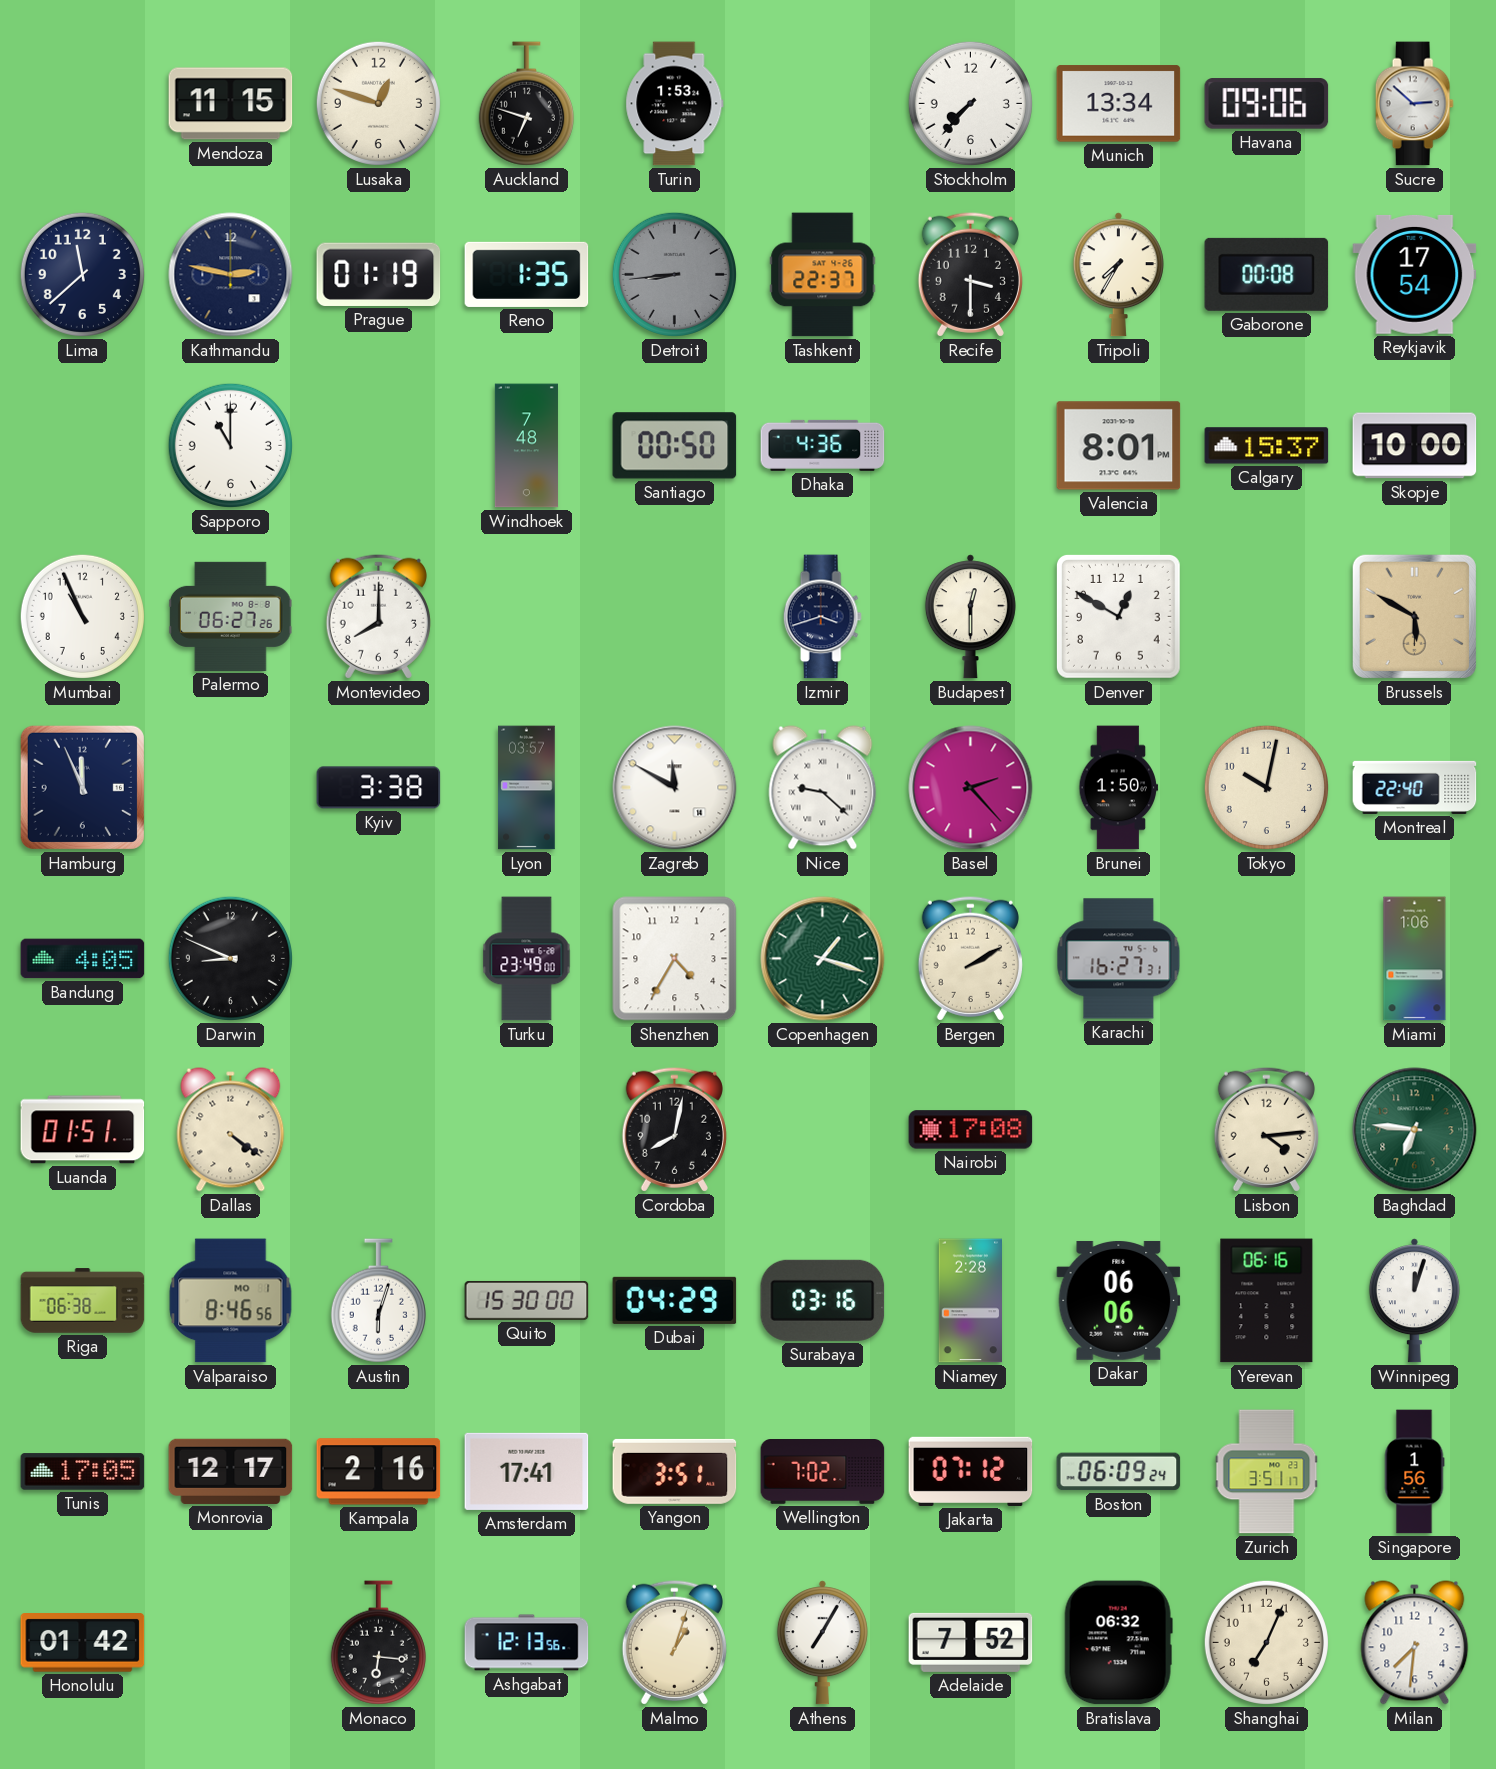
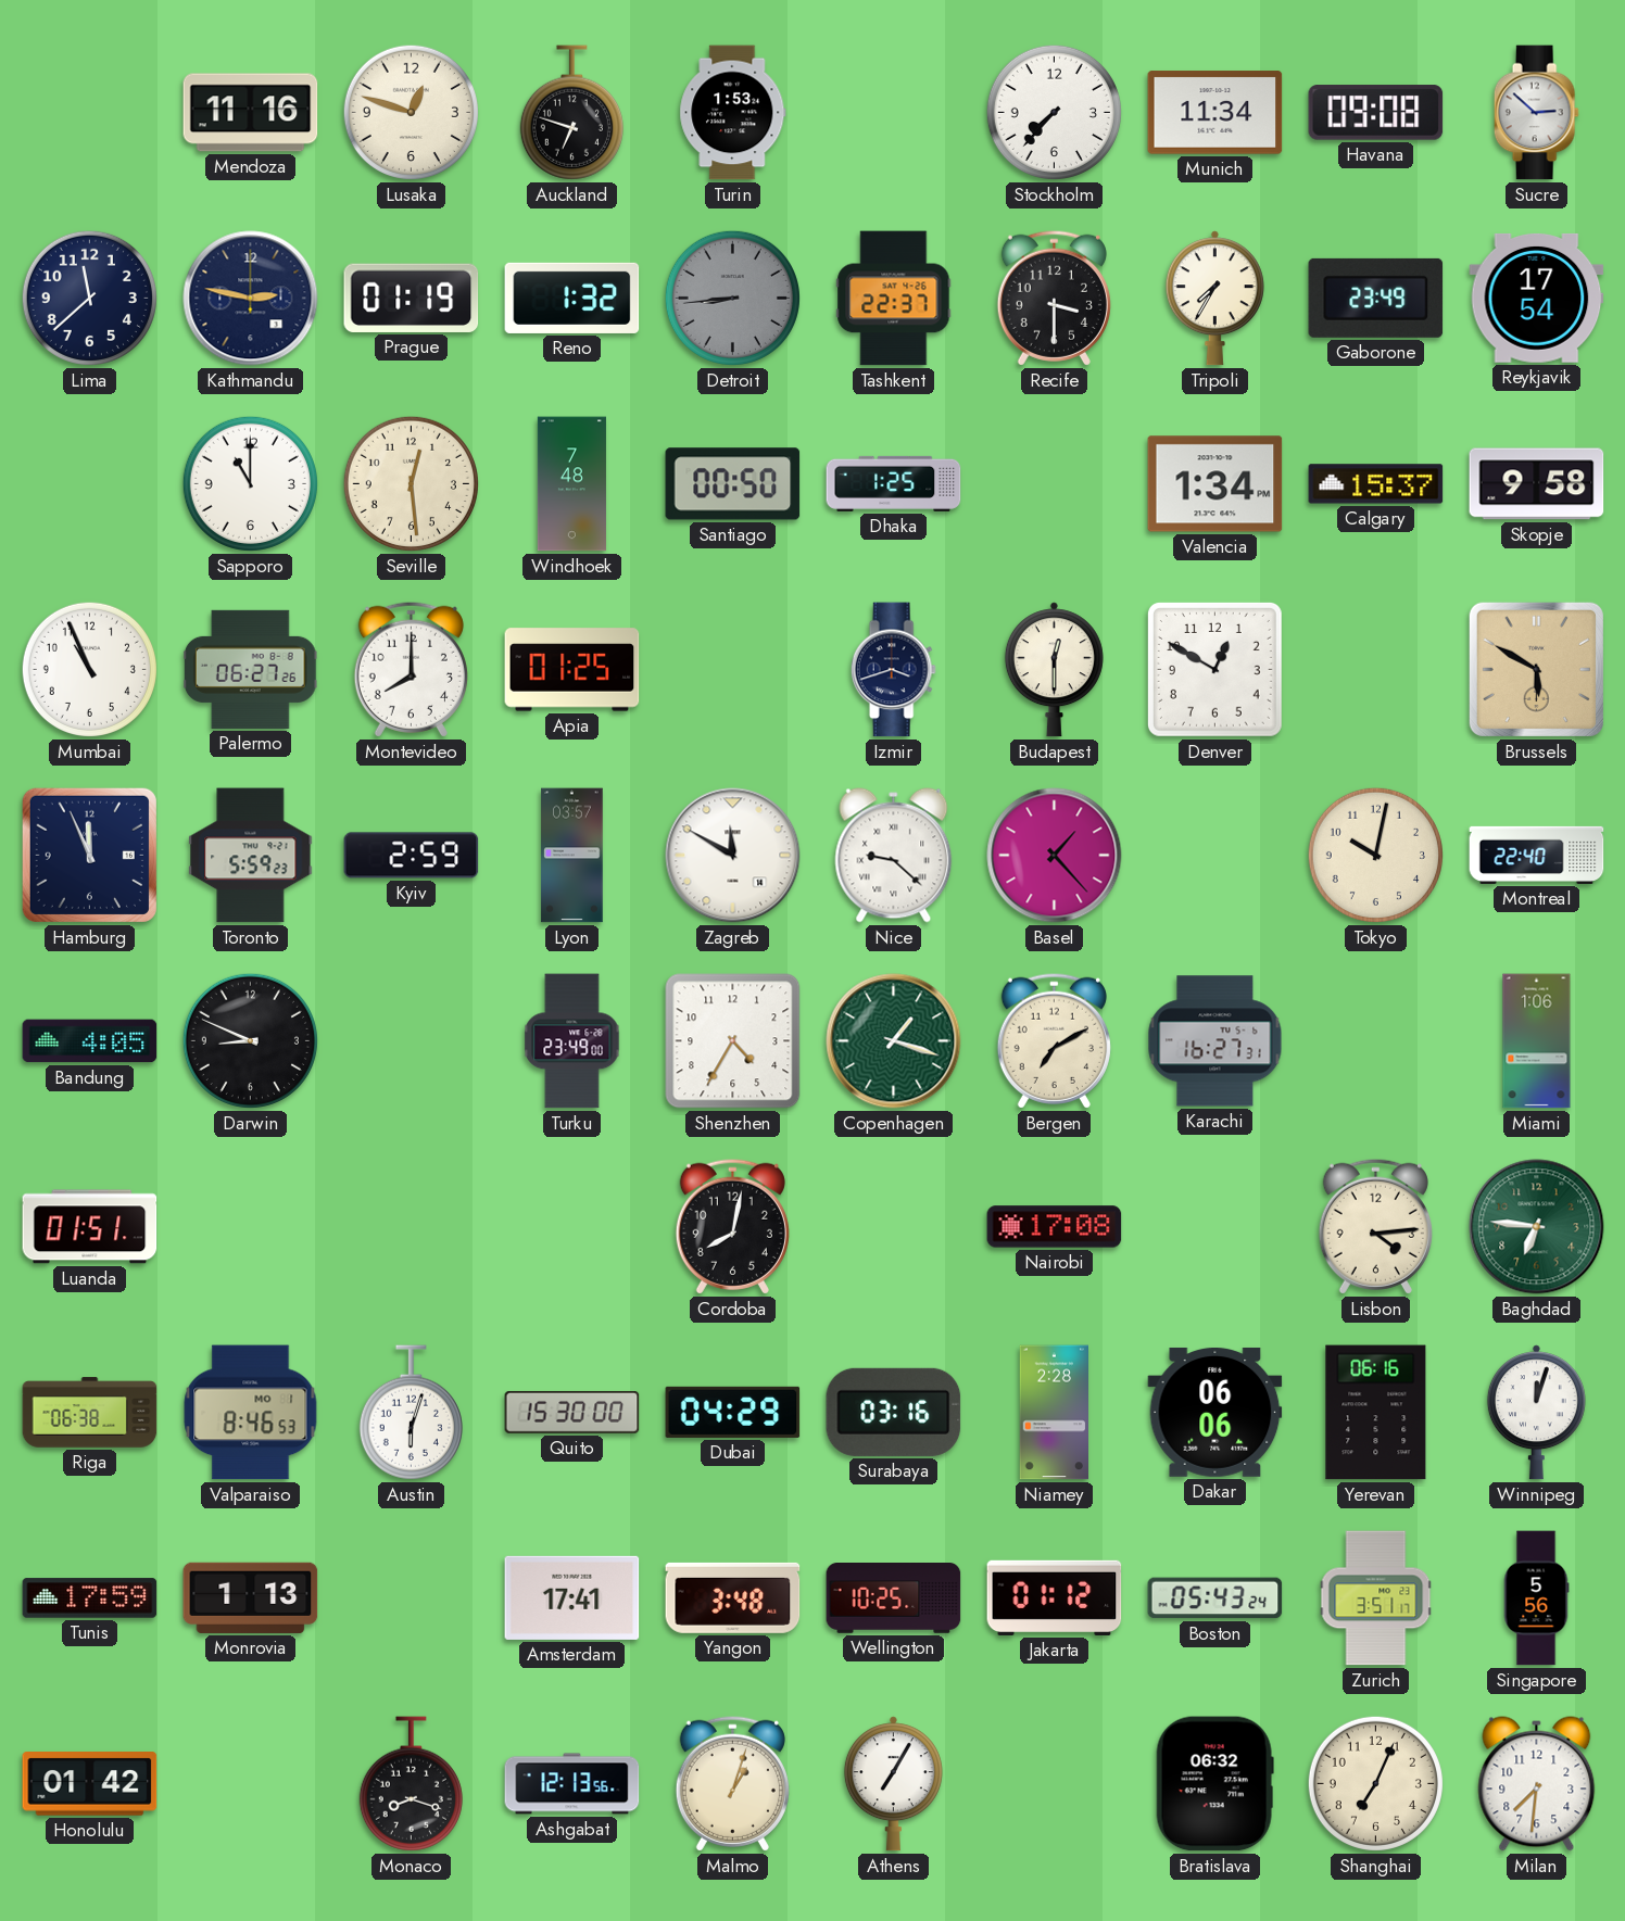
Mendoza: 11:15 -> 11:16
Munich: 13:34 -> 11:34
Havana: 09:06 -> 09:08
Reno: 1:35 -> 1:32
Gaborone: 00:08 -> 23:49
Seville: none -> 12:29
Dhaka: 4:36 -> 1:25
Valencia: 8:01 -> 1:34
Skopje: 10:00 -> 9:58
Apia: none -> 01:25
Toronto: none -> 5:59
Kyiv: 3:38 -> 2:59
Basel: 2:23 -> 1:23
Brunei: 1:50 -> none
Bergen: 2:10 -> 7:10
Dallas: 4:21 -> none
Valparaiso: 8:46:56 -> 8:46:53
Tunis: 17:05 -> 17:59
Monrovia: 12:17 -> 1:13
Kampala: 2:16 -> none
Yangon: 3:51 -> 3:48
Wellington: 7:02 -> 10:25
Jakarta: 07:12 -> 01:12
Boston: 06:09 -> 05:43
Singapore: 1:56 -> 5:56
Monaco: 6:16 -> 8:18
Adelaide: 7:52 -> none
